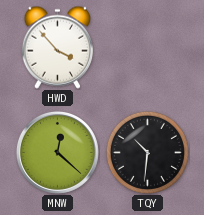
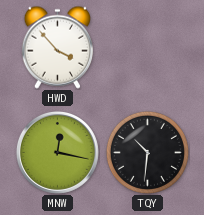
MNW: 12:22 -> 12:17
